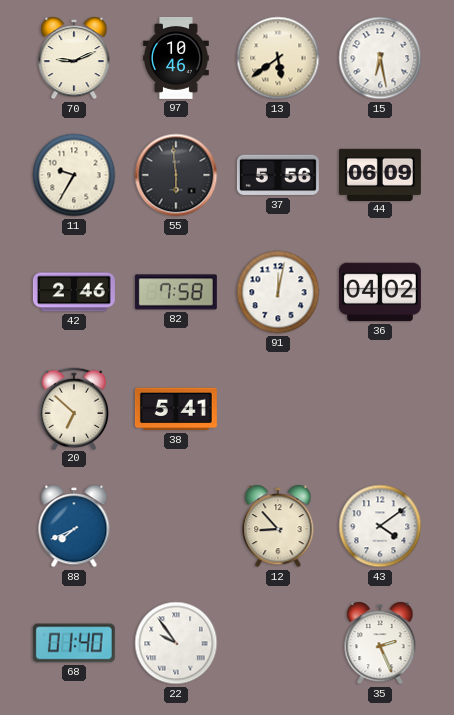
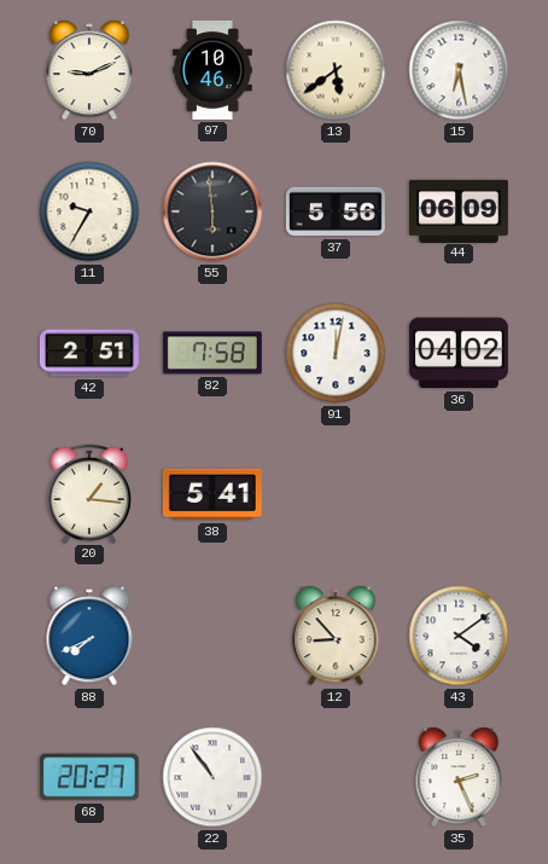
42: 2:46 -> 2:51
20: 6:52 -> 1:16
68: 01:40 -> 20:27
22: 9:54 -> 10:54
